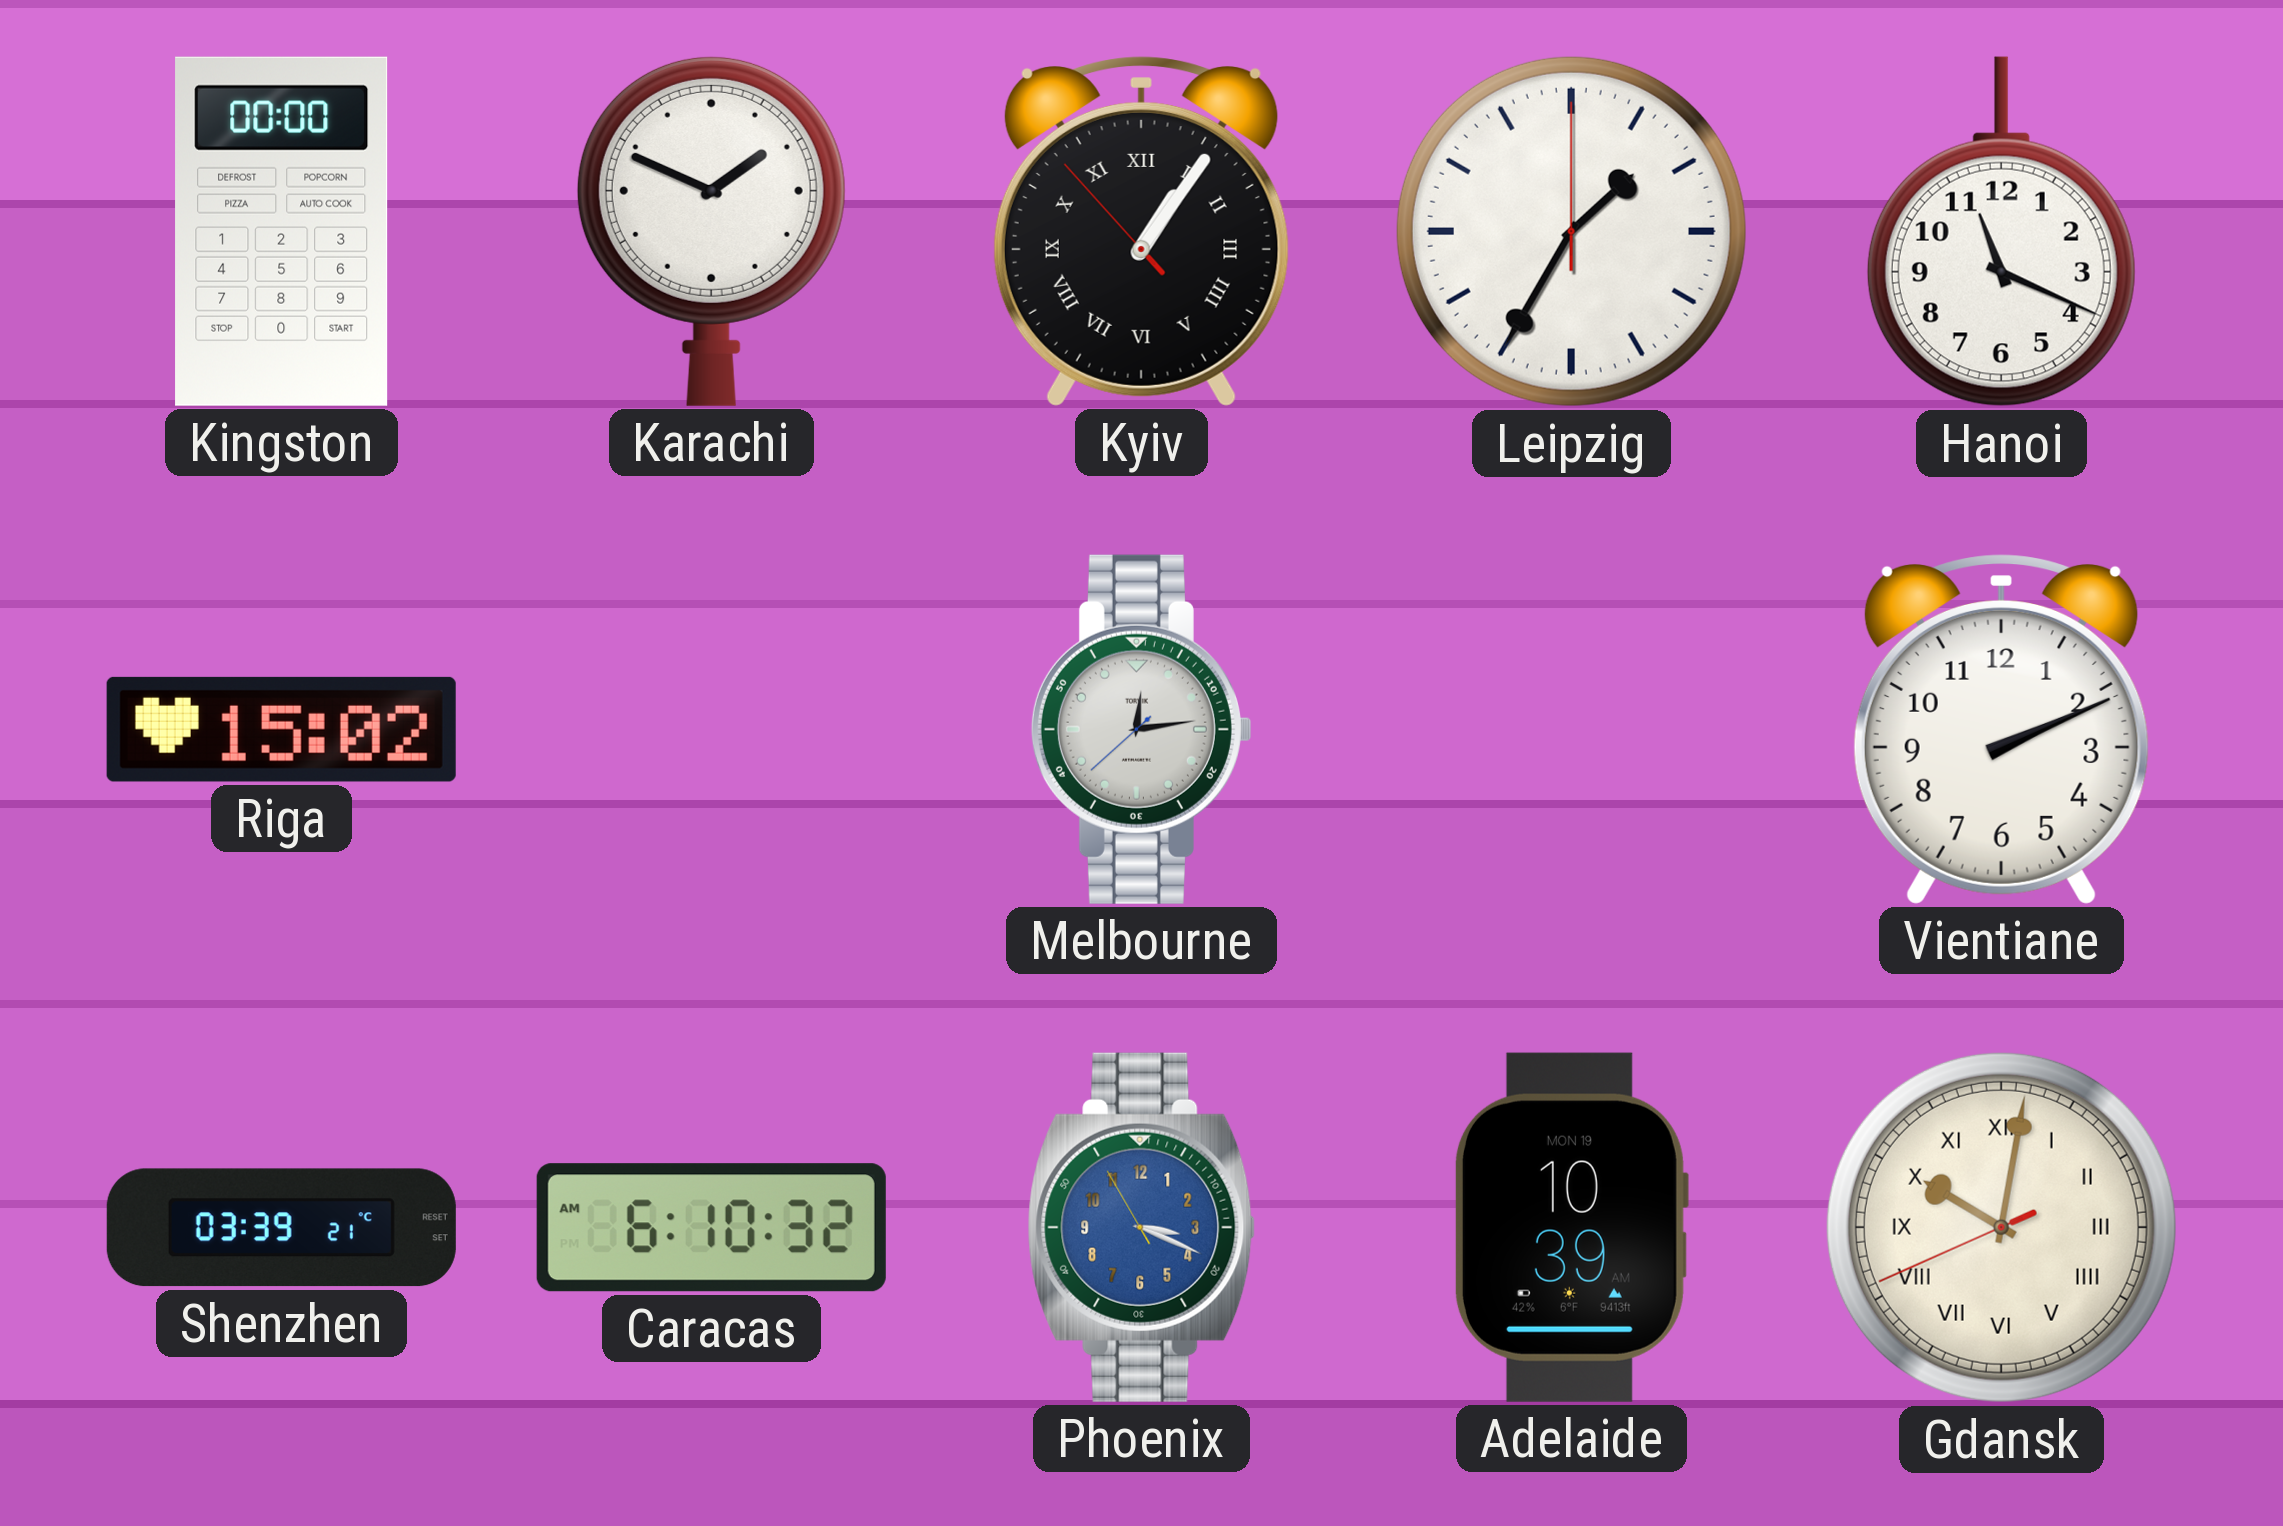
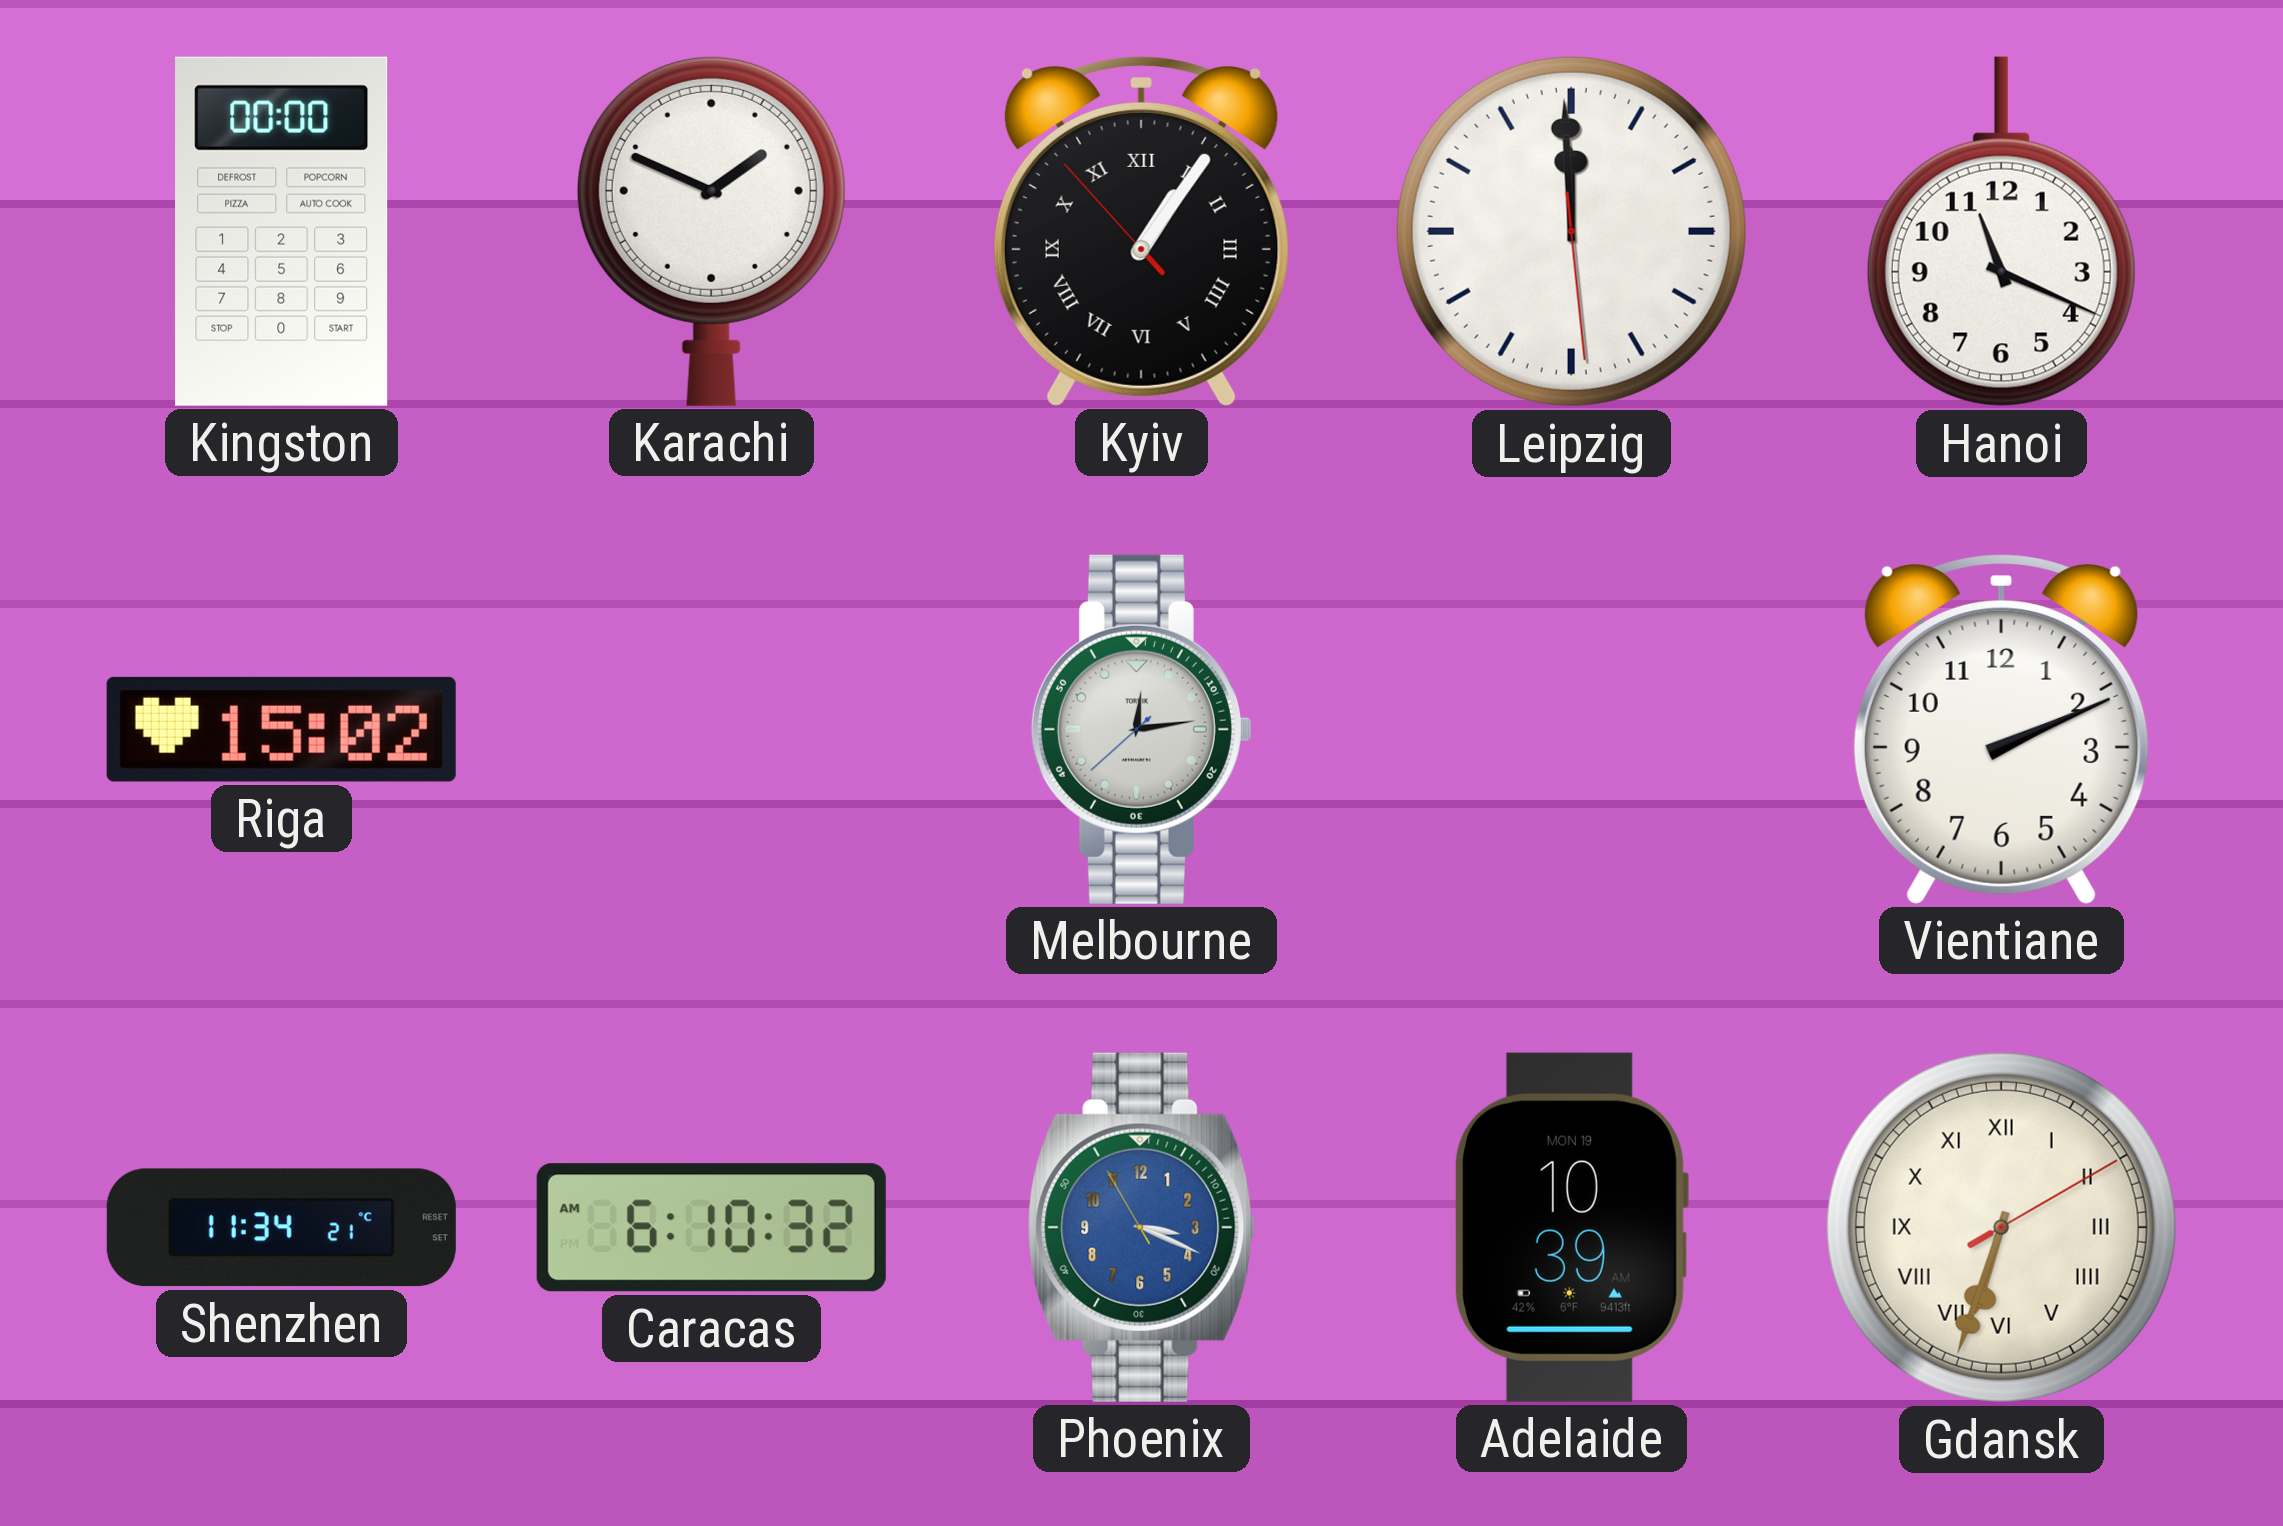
Leipzig: 1:35 -> 11:59
Shenzhen: 03:39 -> 11:34
Gdansk: 10:01 -> 6:33
